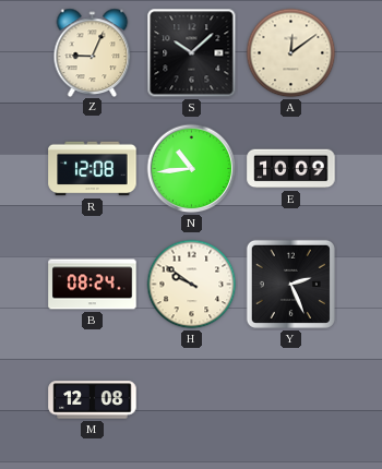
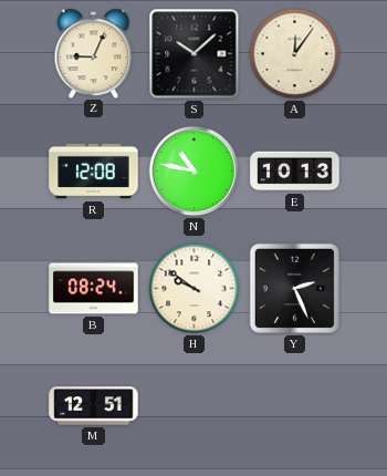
A: 12:09 -> 12:06
N: 10:44 -> 10:47
E: 10:09 -> 10:13
M: 12:08 -> 12:51
